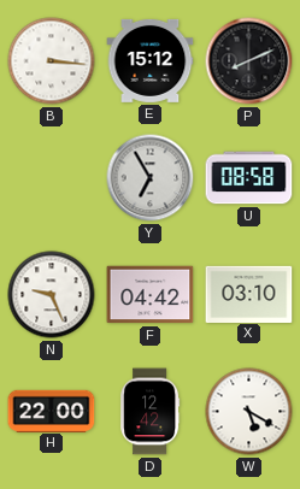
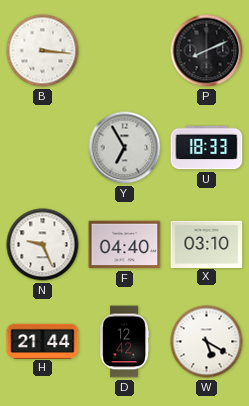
E: 15:12 -> none
U: 08:58 -> 18:33
F: 04:42 -> 04:40
H: 22:00 -> 21:44
